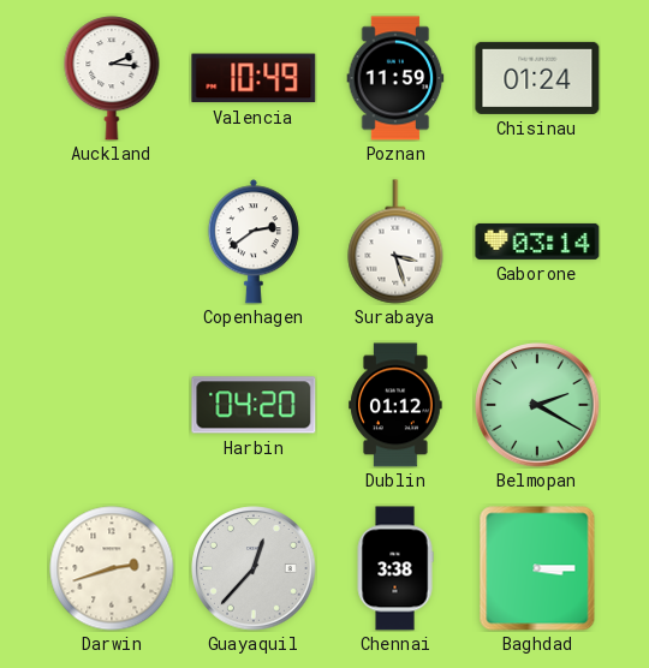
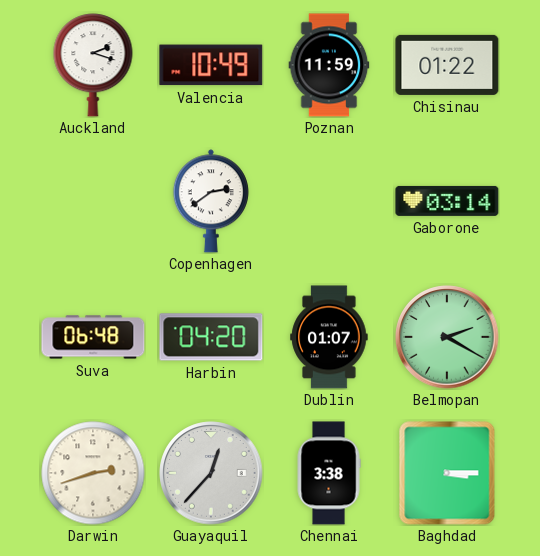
Auckland: 2:16 -> 2:18
Chisinau: 01:24 -> 01:22
Surabaya: 3:27 -> none
Suva: none -> 06:48
Dublin: 01:12 -> 01:07
